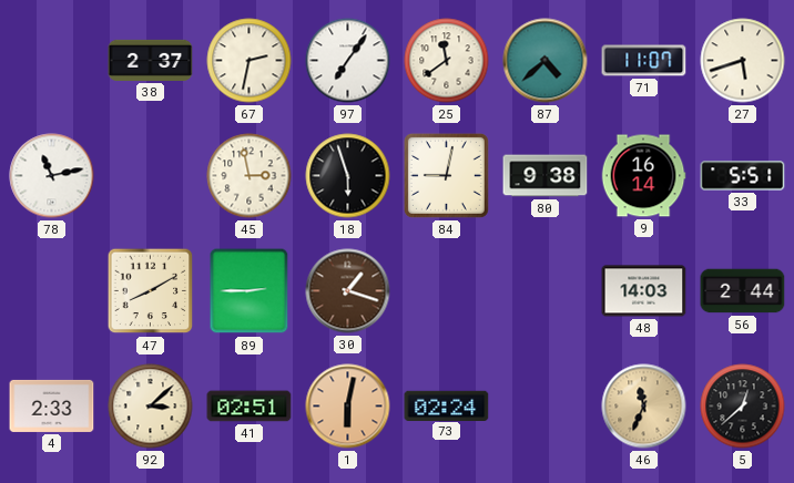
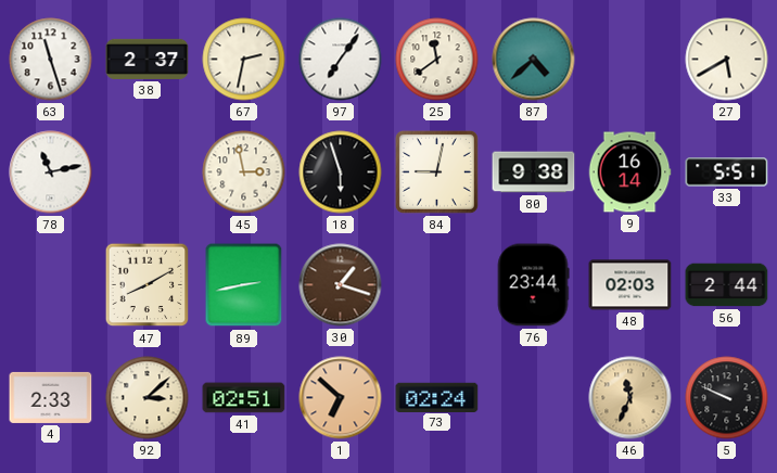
63: none -> 11:27
71: 11:07 -> none
27: 5:42 -> 5:40
89: 2:45 -> 2:43
76: none -> 23:44
48: 14:03 -> 02:03
1: 6:02 -> 6:52
5: 12:38 -> 9:49
